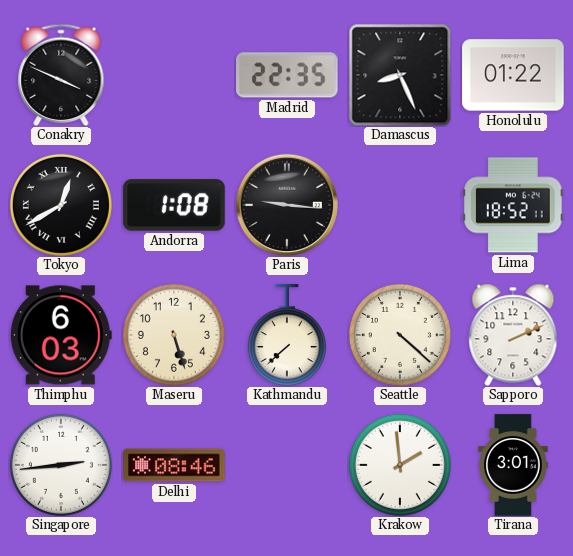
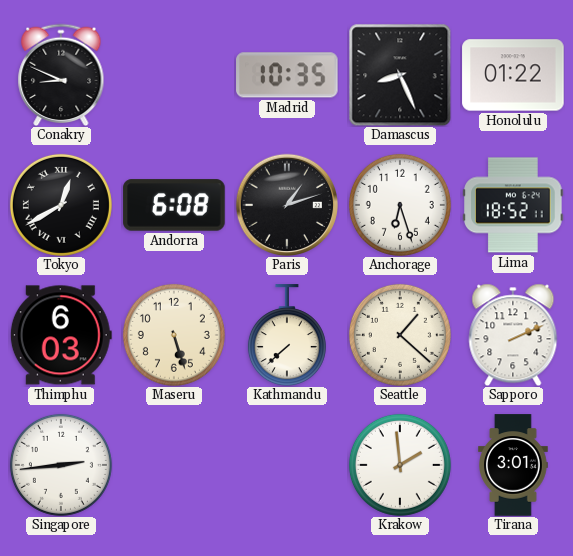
Conakry: 3:49 -> 8:49
Madrid: 22:35 -> 10:35
Andorra: 1:08 -> 6:08
Paris: 9:16 -> 1:12
Anchorage: none -> 6:27
Seattle: 4:22 -> 1:22
Delhi: 08:46 -> none
